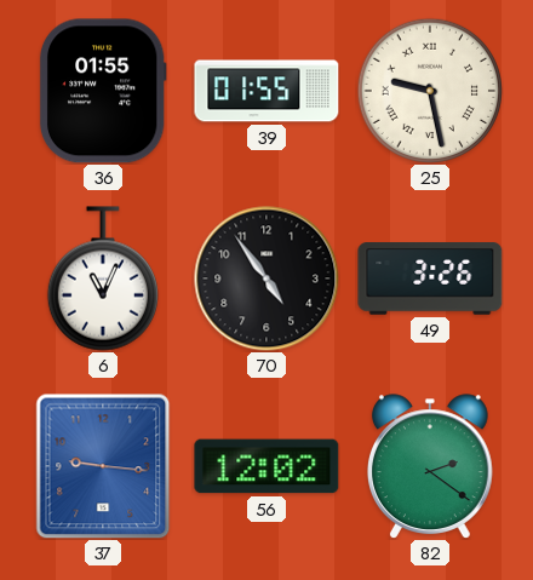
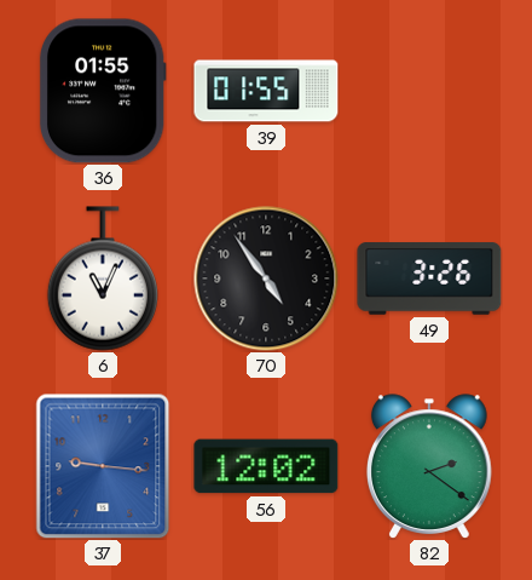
25: 9:28 -> none
